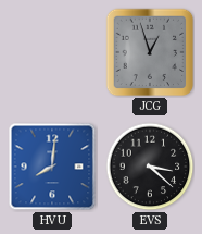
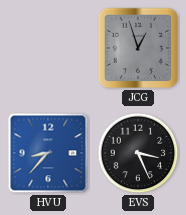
HVU: 8:01 -> 8:37
EVS: 3:22 -> 3:26
